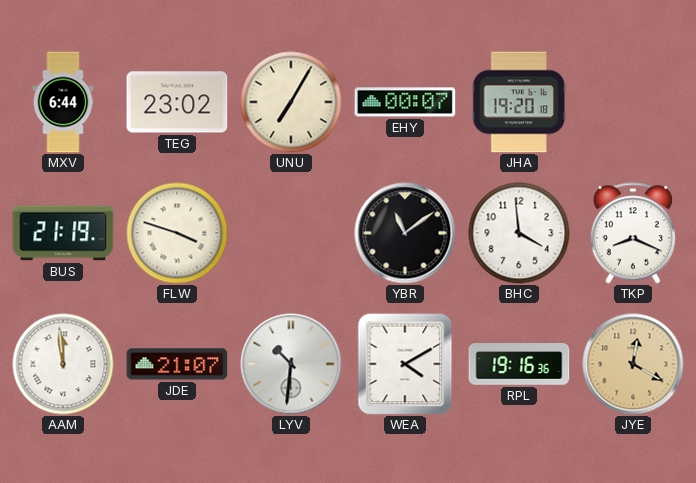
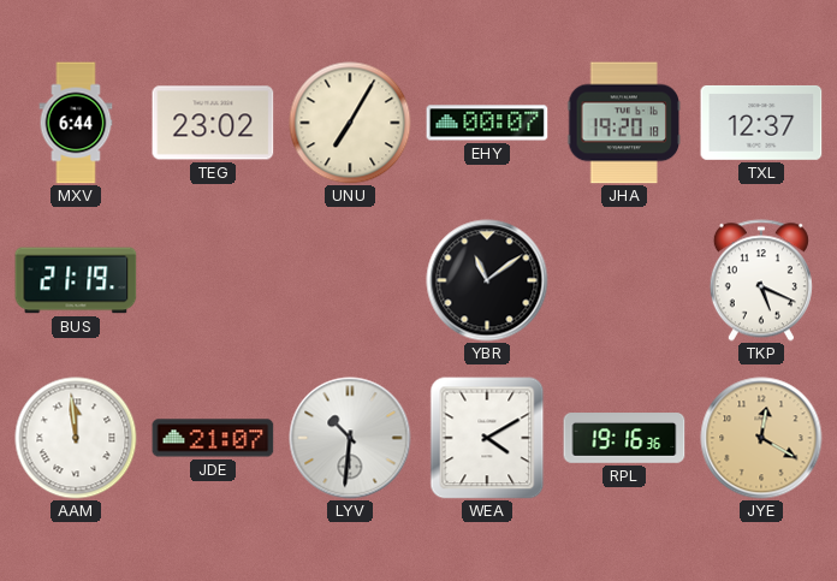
TXL: none -> 12:37
FLW: 3:48 -> none
BHC: 3:59 -> none
TKP: 8:19 -> 5:19
